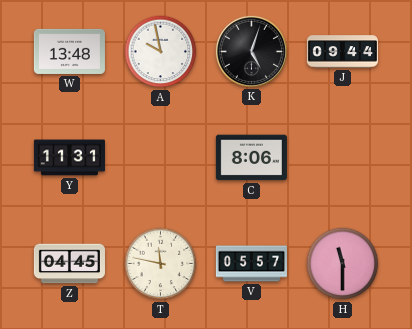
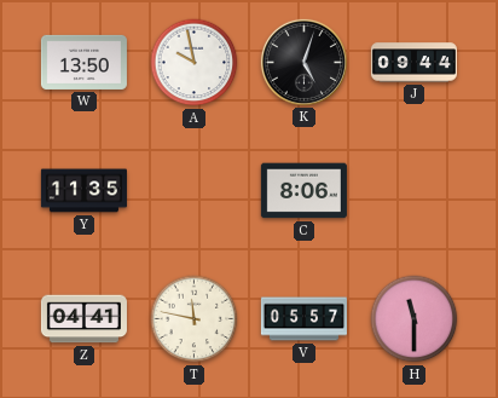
W: 13:48 -> 13:50
Y: 11:31 -> 11:35
Z: 04:45 -> 04:41
